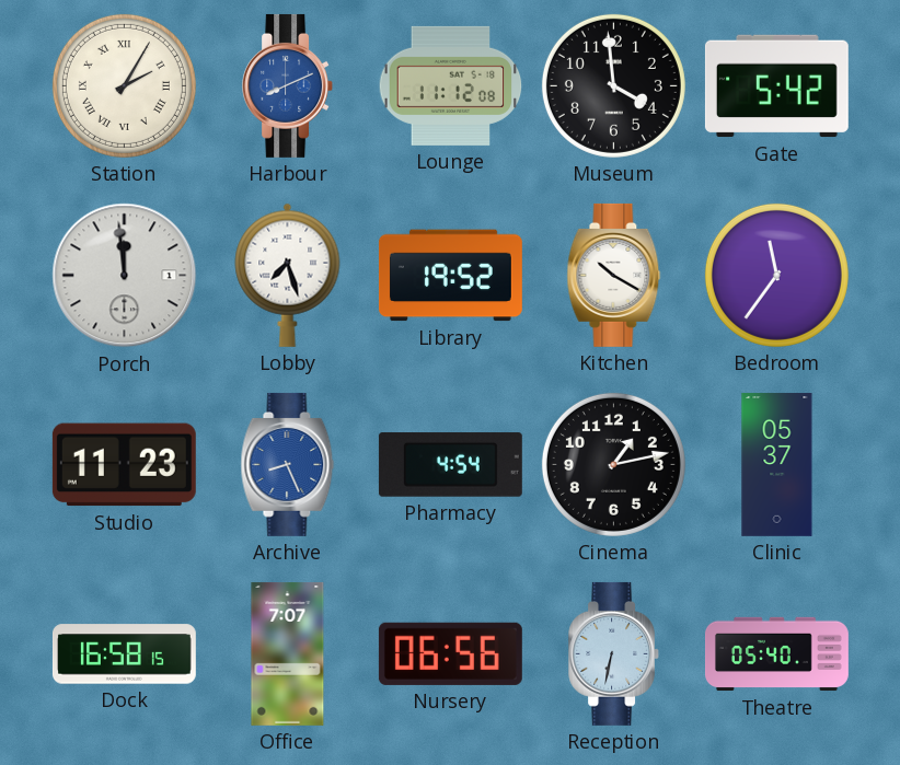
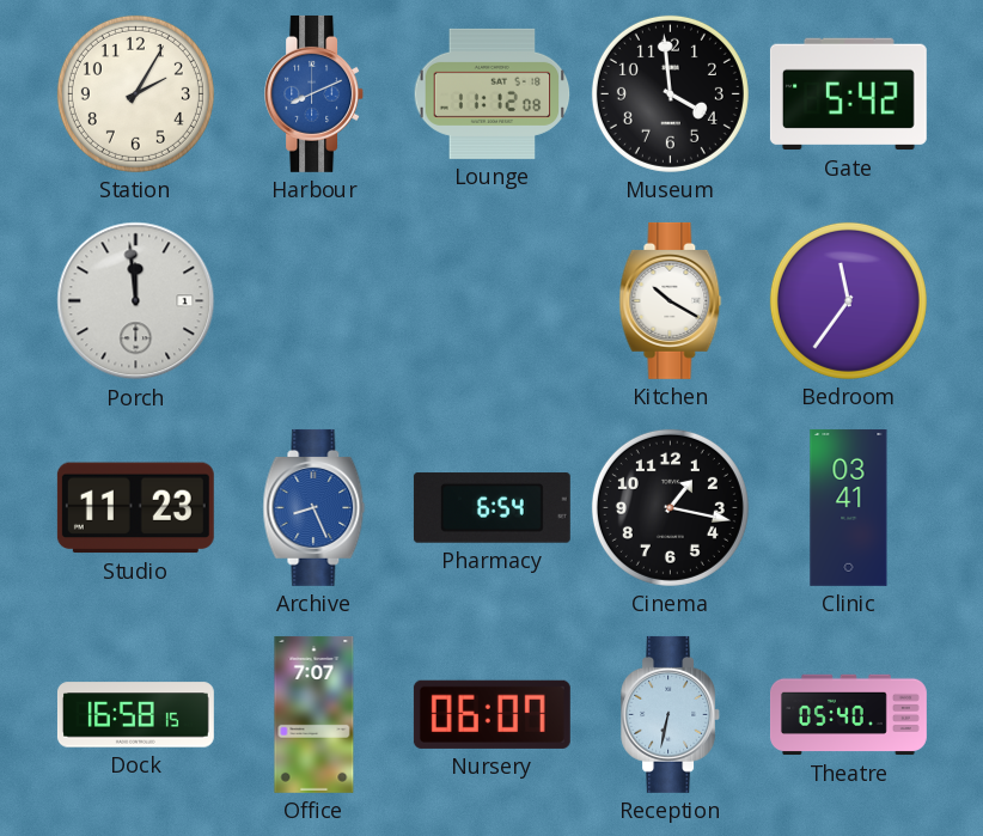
Station numerals: Roman -> Arabic
Lobby: 7:27 -> none
Library: 19:52 -> none
Pharmacy: 4:54 -> 6:54
Cinema: 1:13 -> 1:17
Clinic: 05:37 -> 03:41
Nursery: 06:56 -> 06:07
